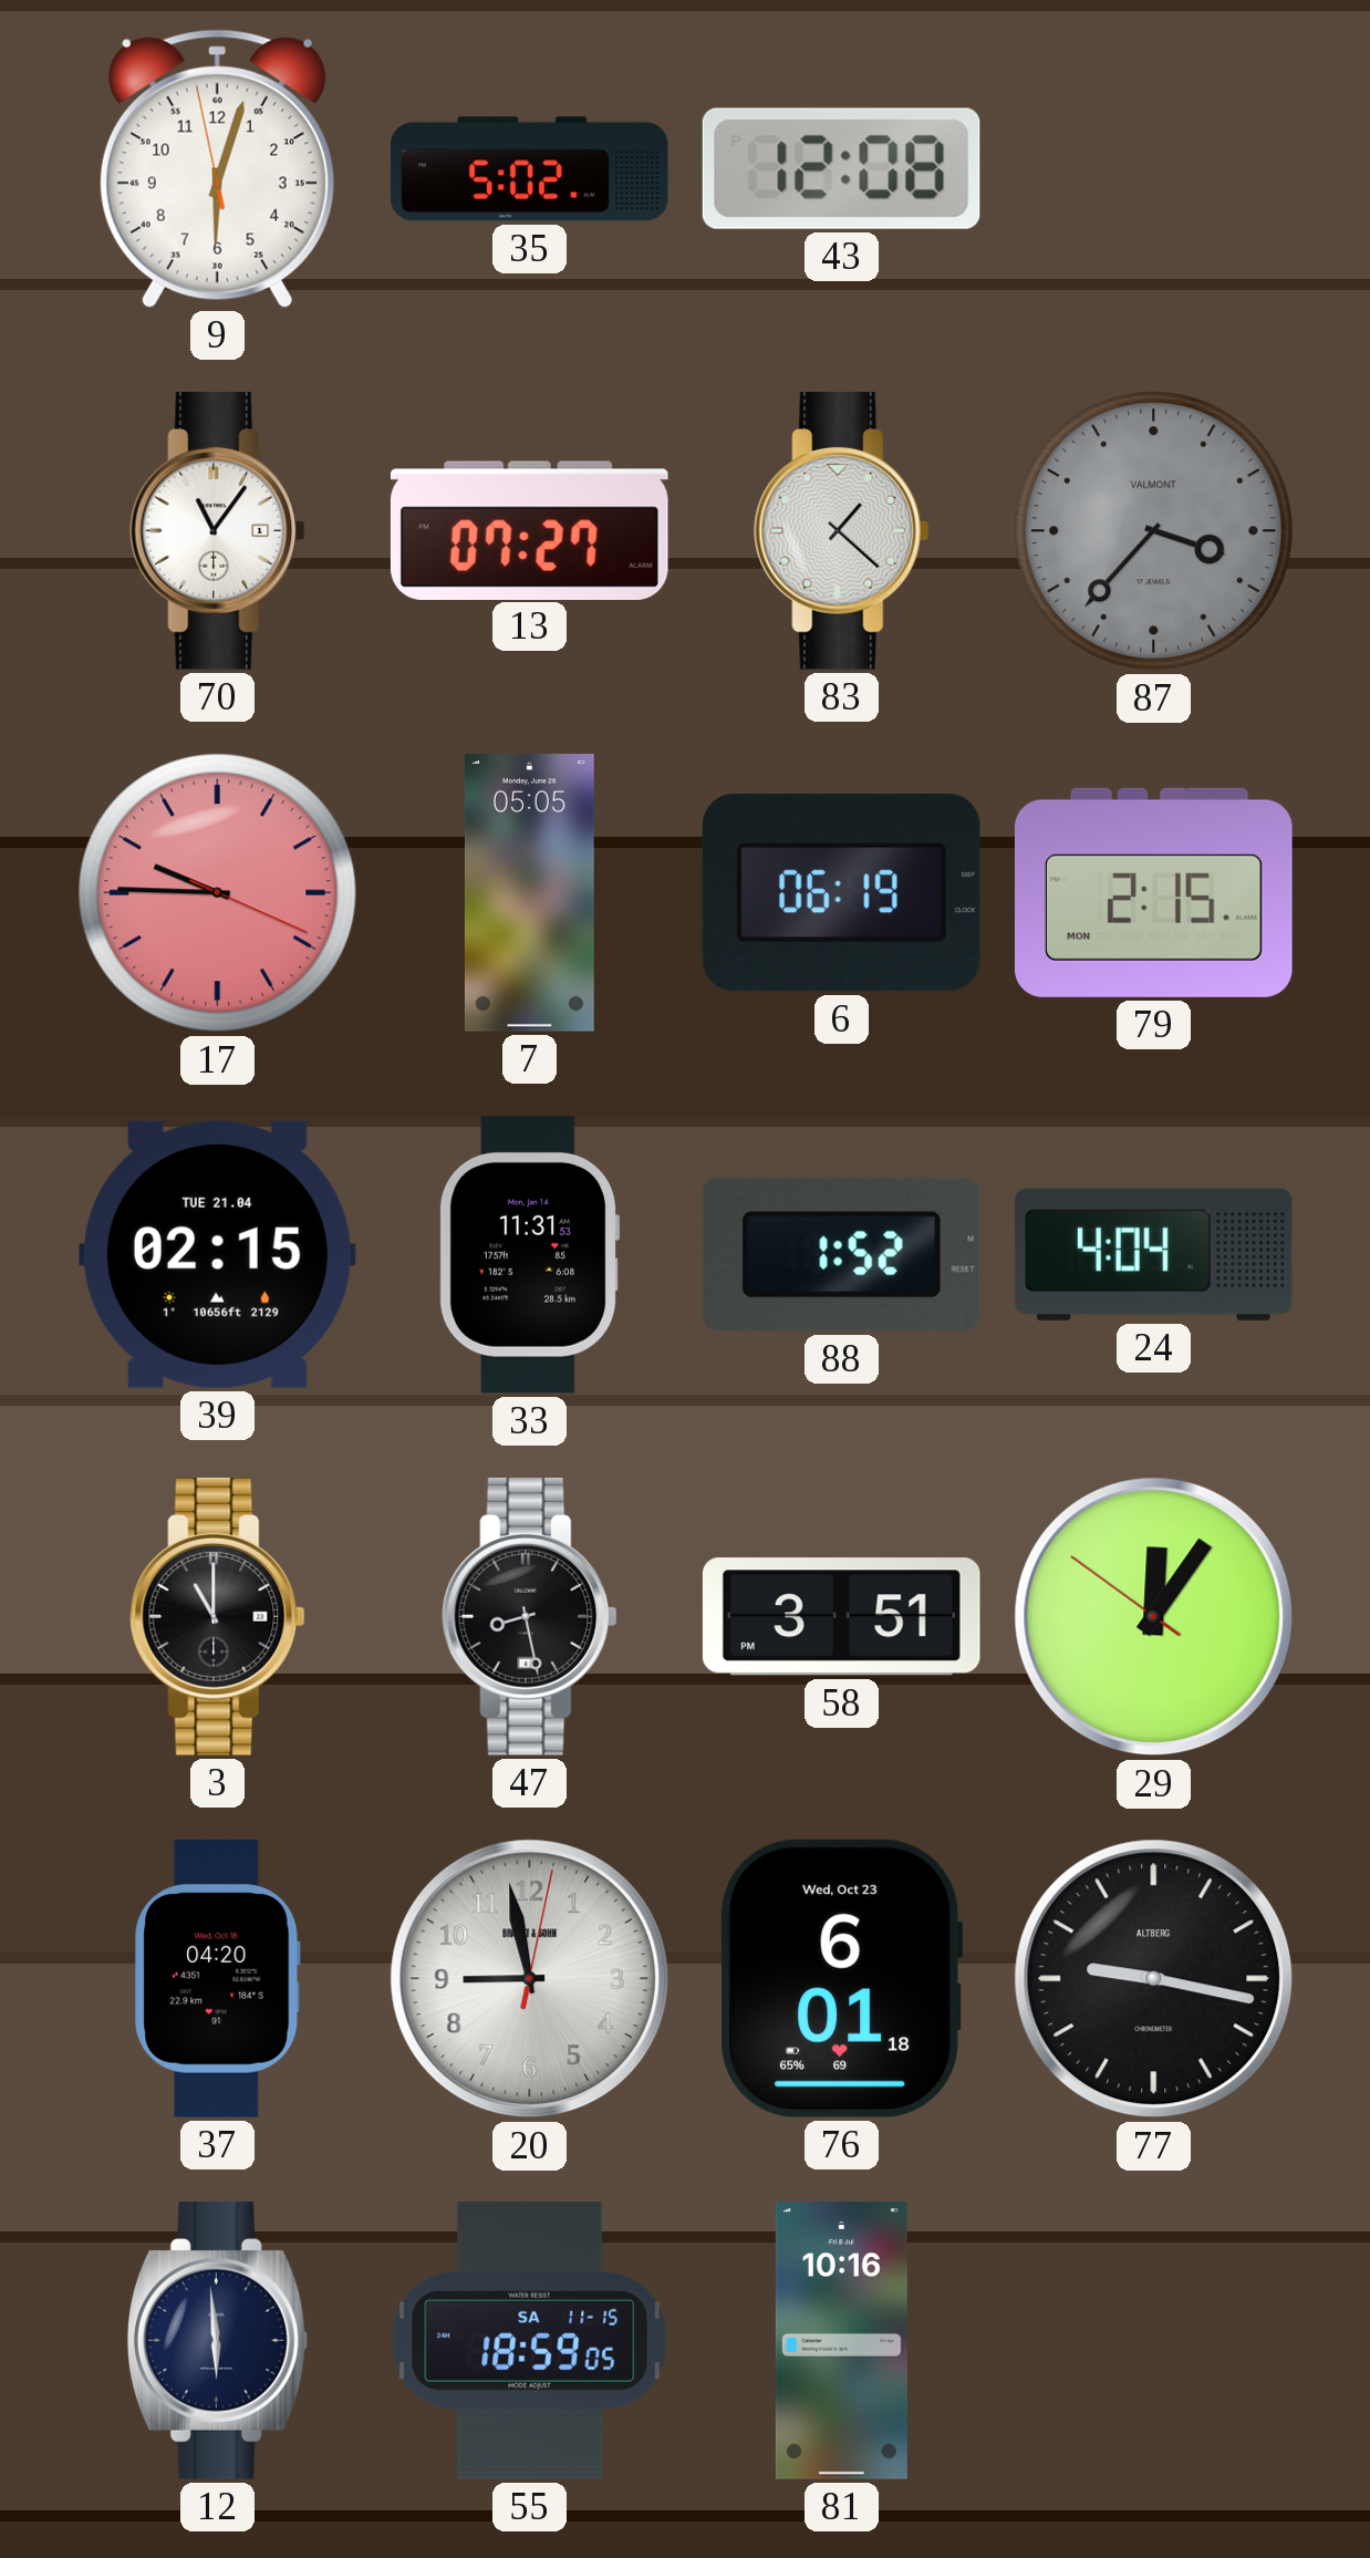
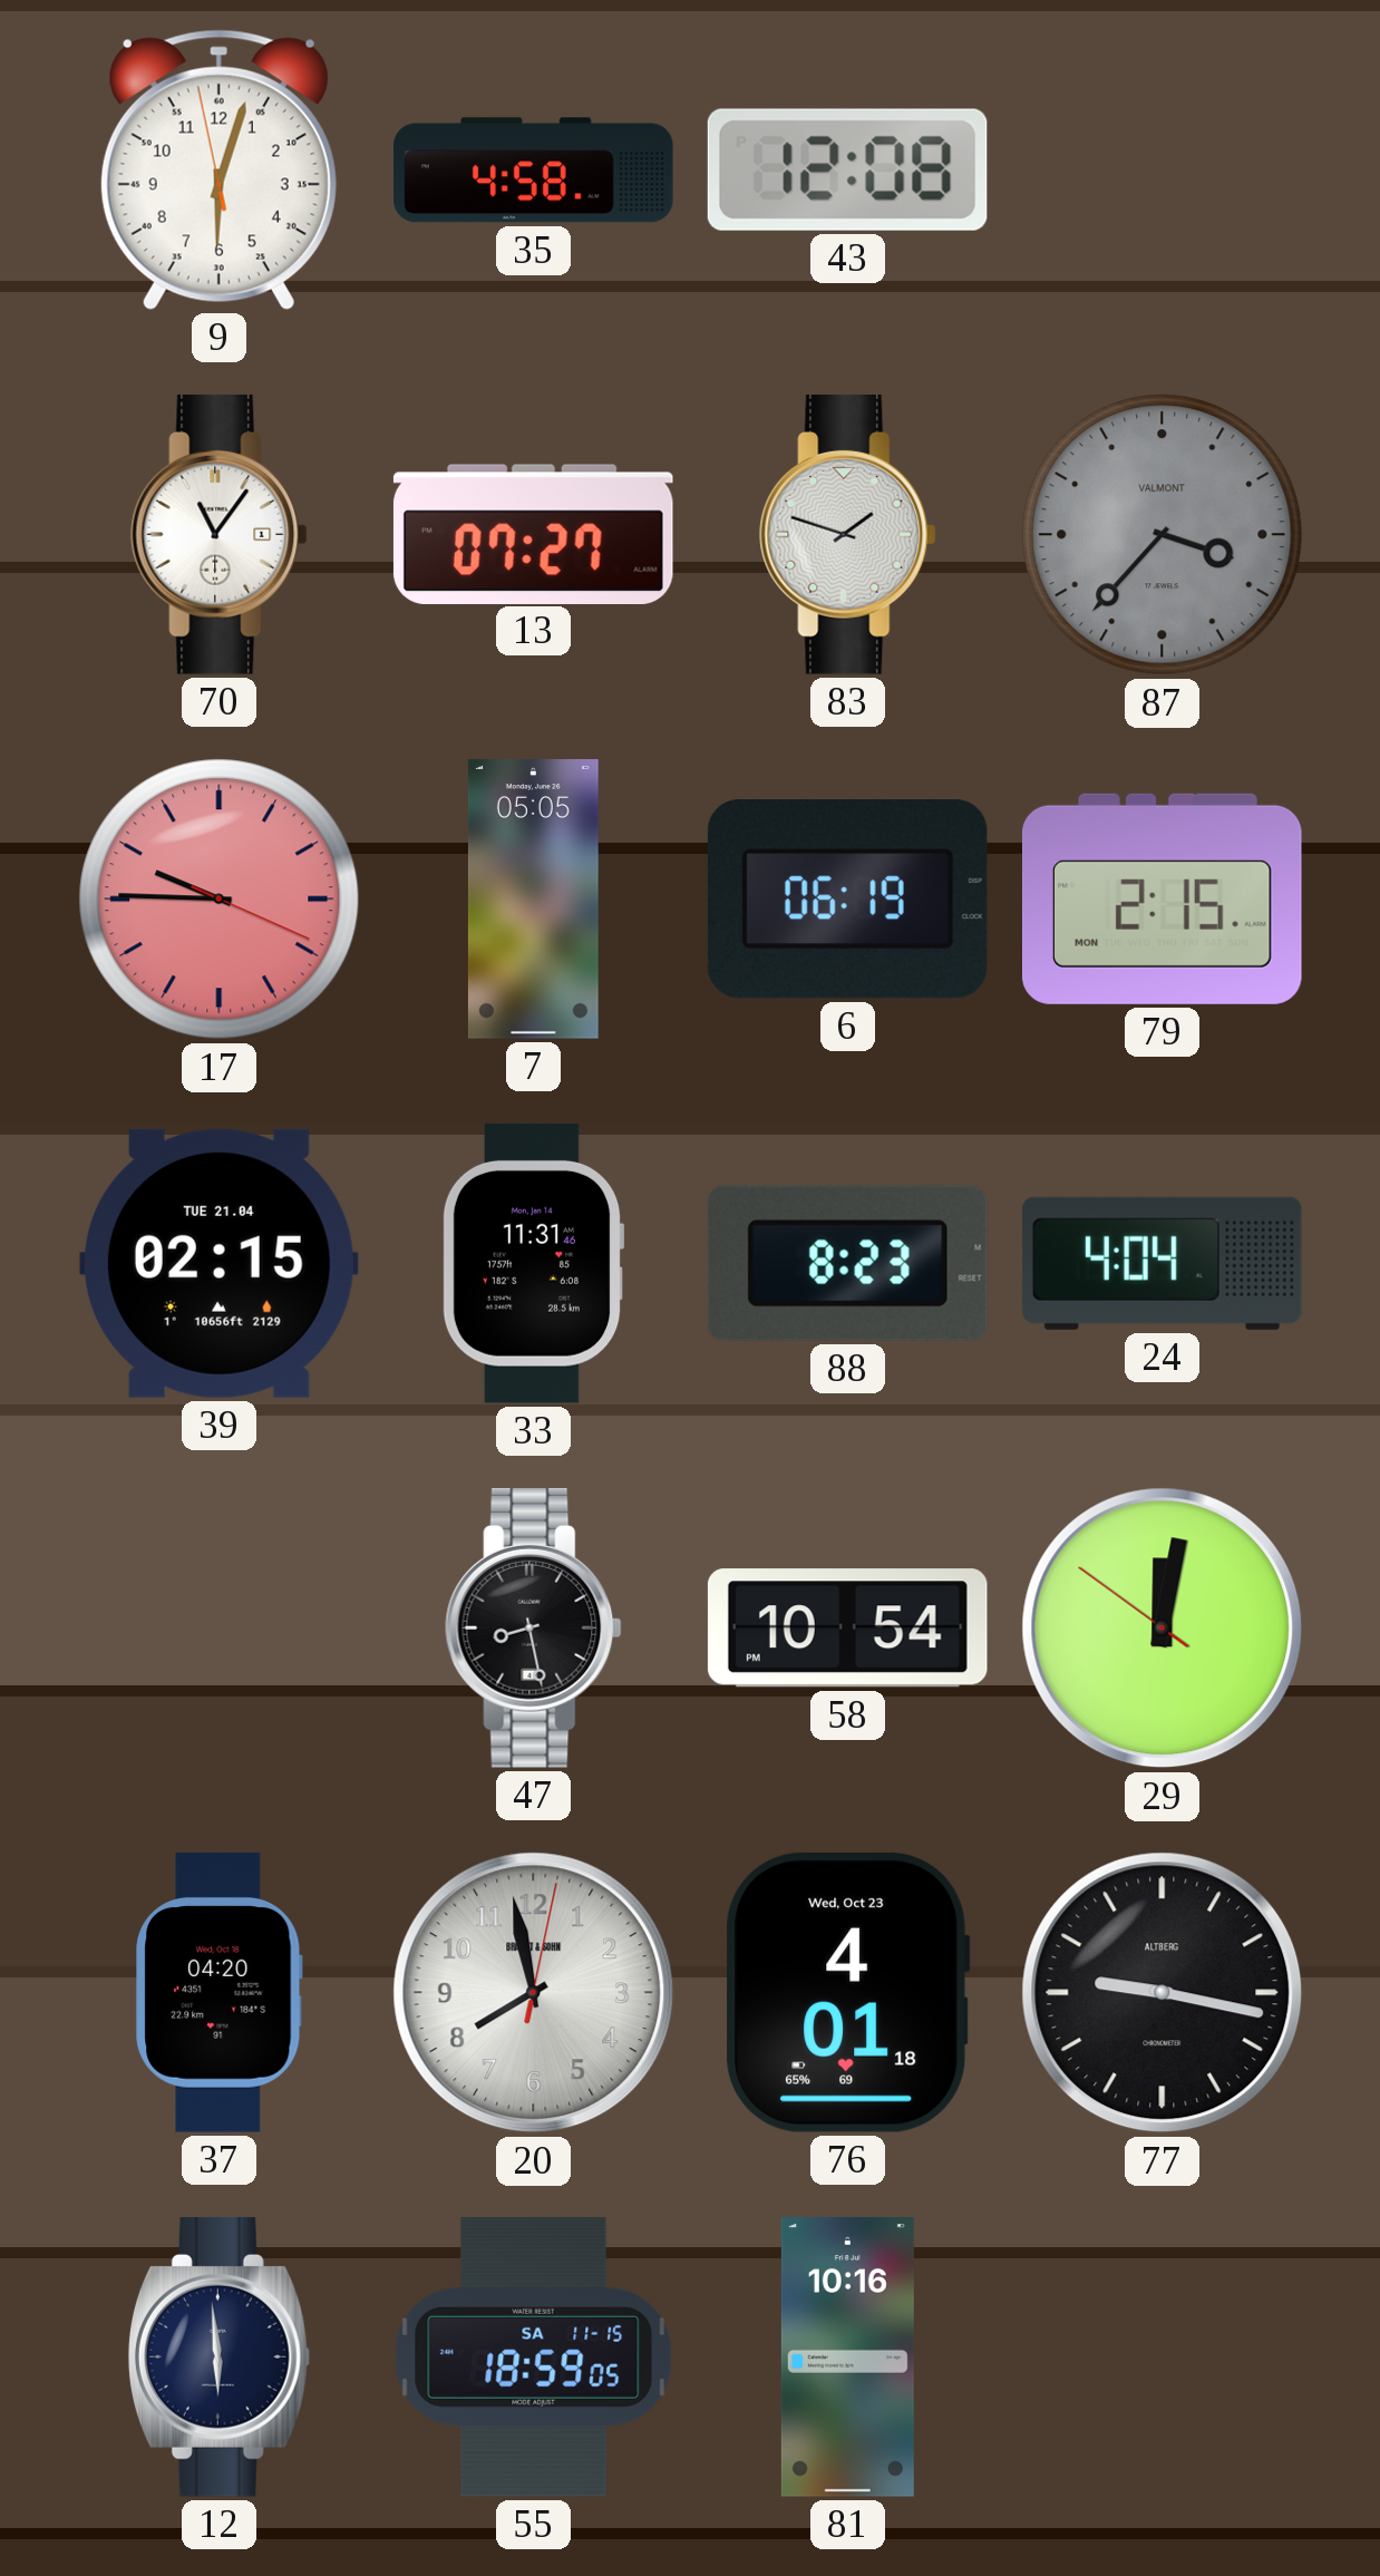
35: 5:02 -> 4:58
83: 1:22 -> 1:48
33: 11:31:53 -> 11:31:46
88: 1:52 -> 8:23
3: 11:00 -> none
58: 3:51 -> 10:54
29: 12:05 -> 12:01
20: 8:58 -> 7:58
76: 6:01 -> 4:01
